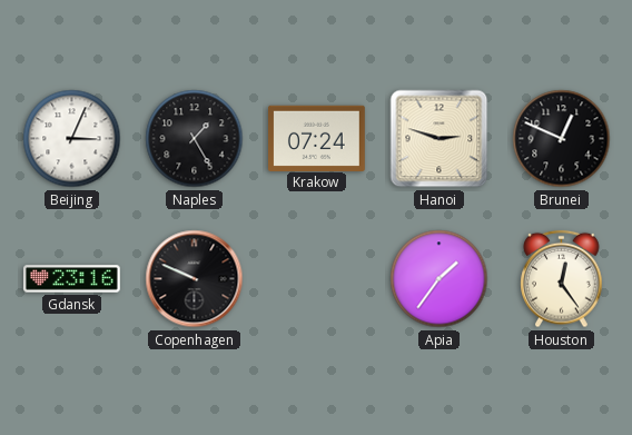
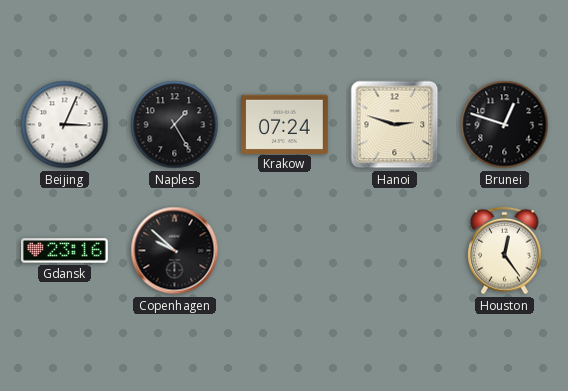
Brunei: 12:49 -> 12:48
Copenhagen: 9:49 -> 9:52
Apia: 1:36 -> none
